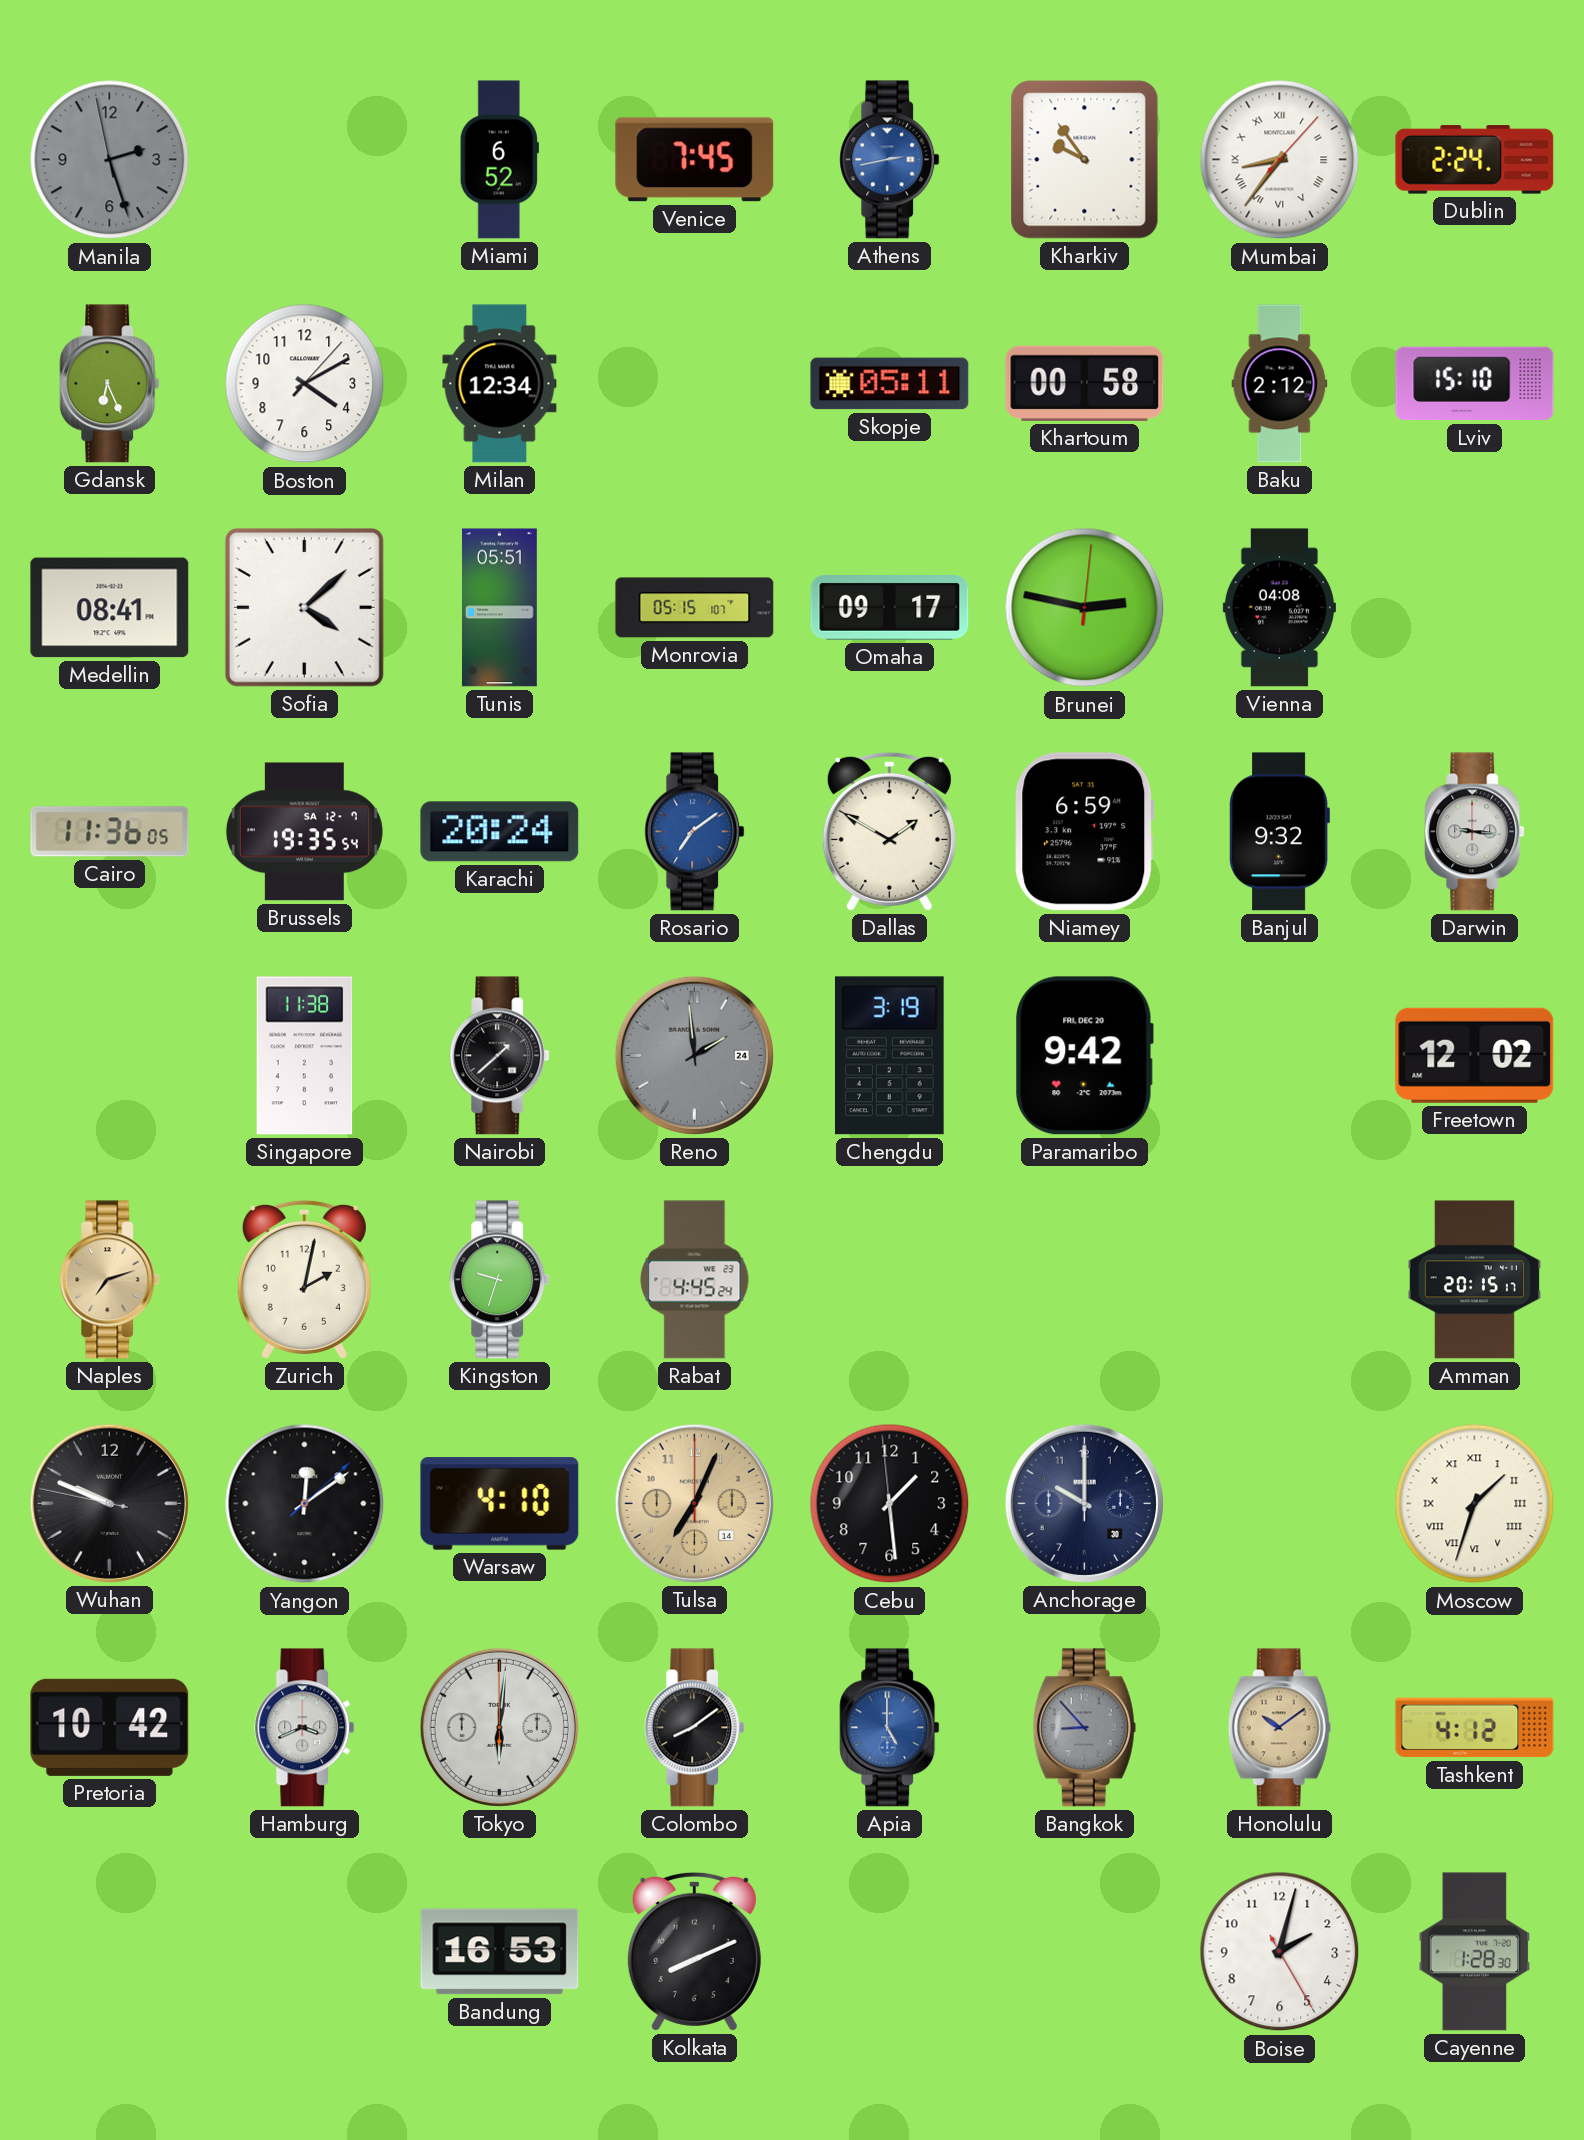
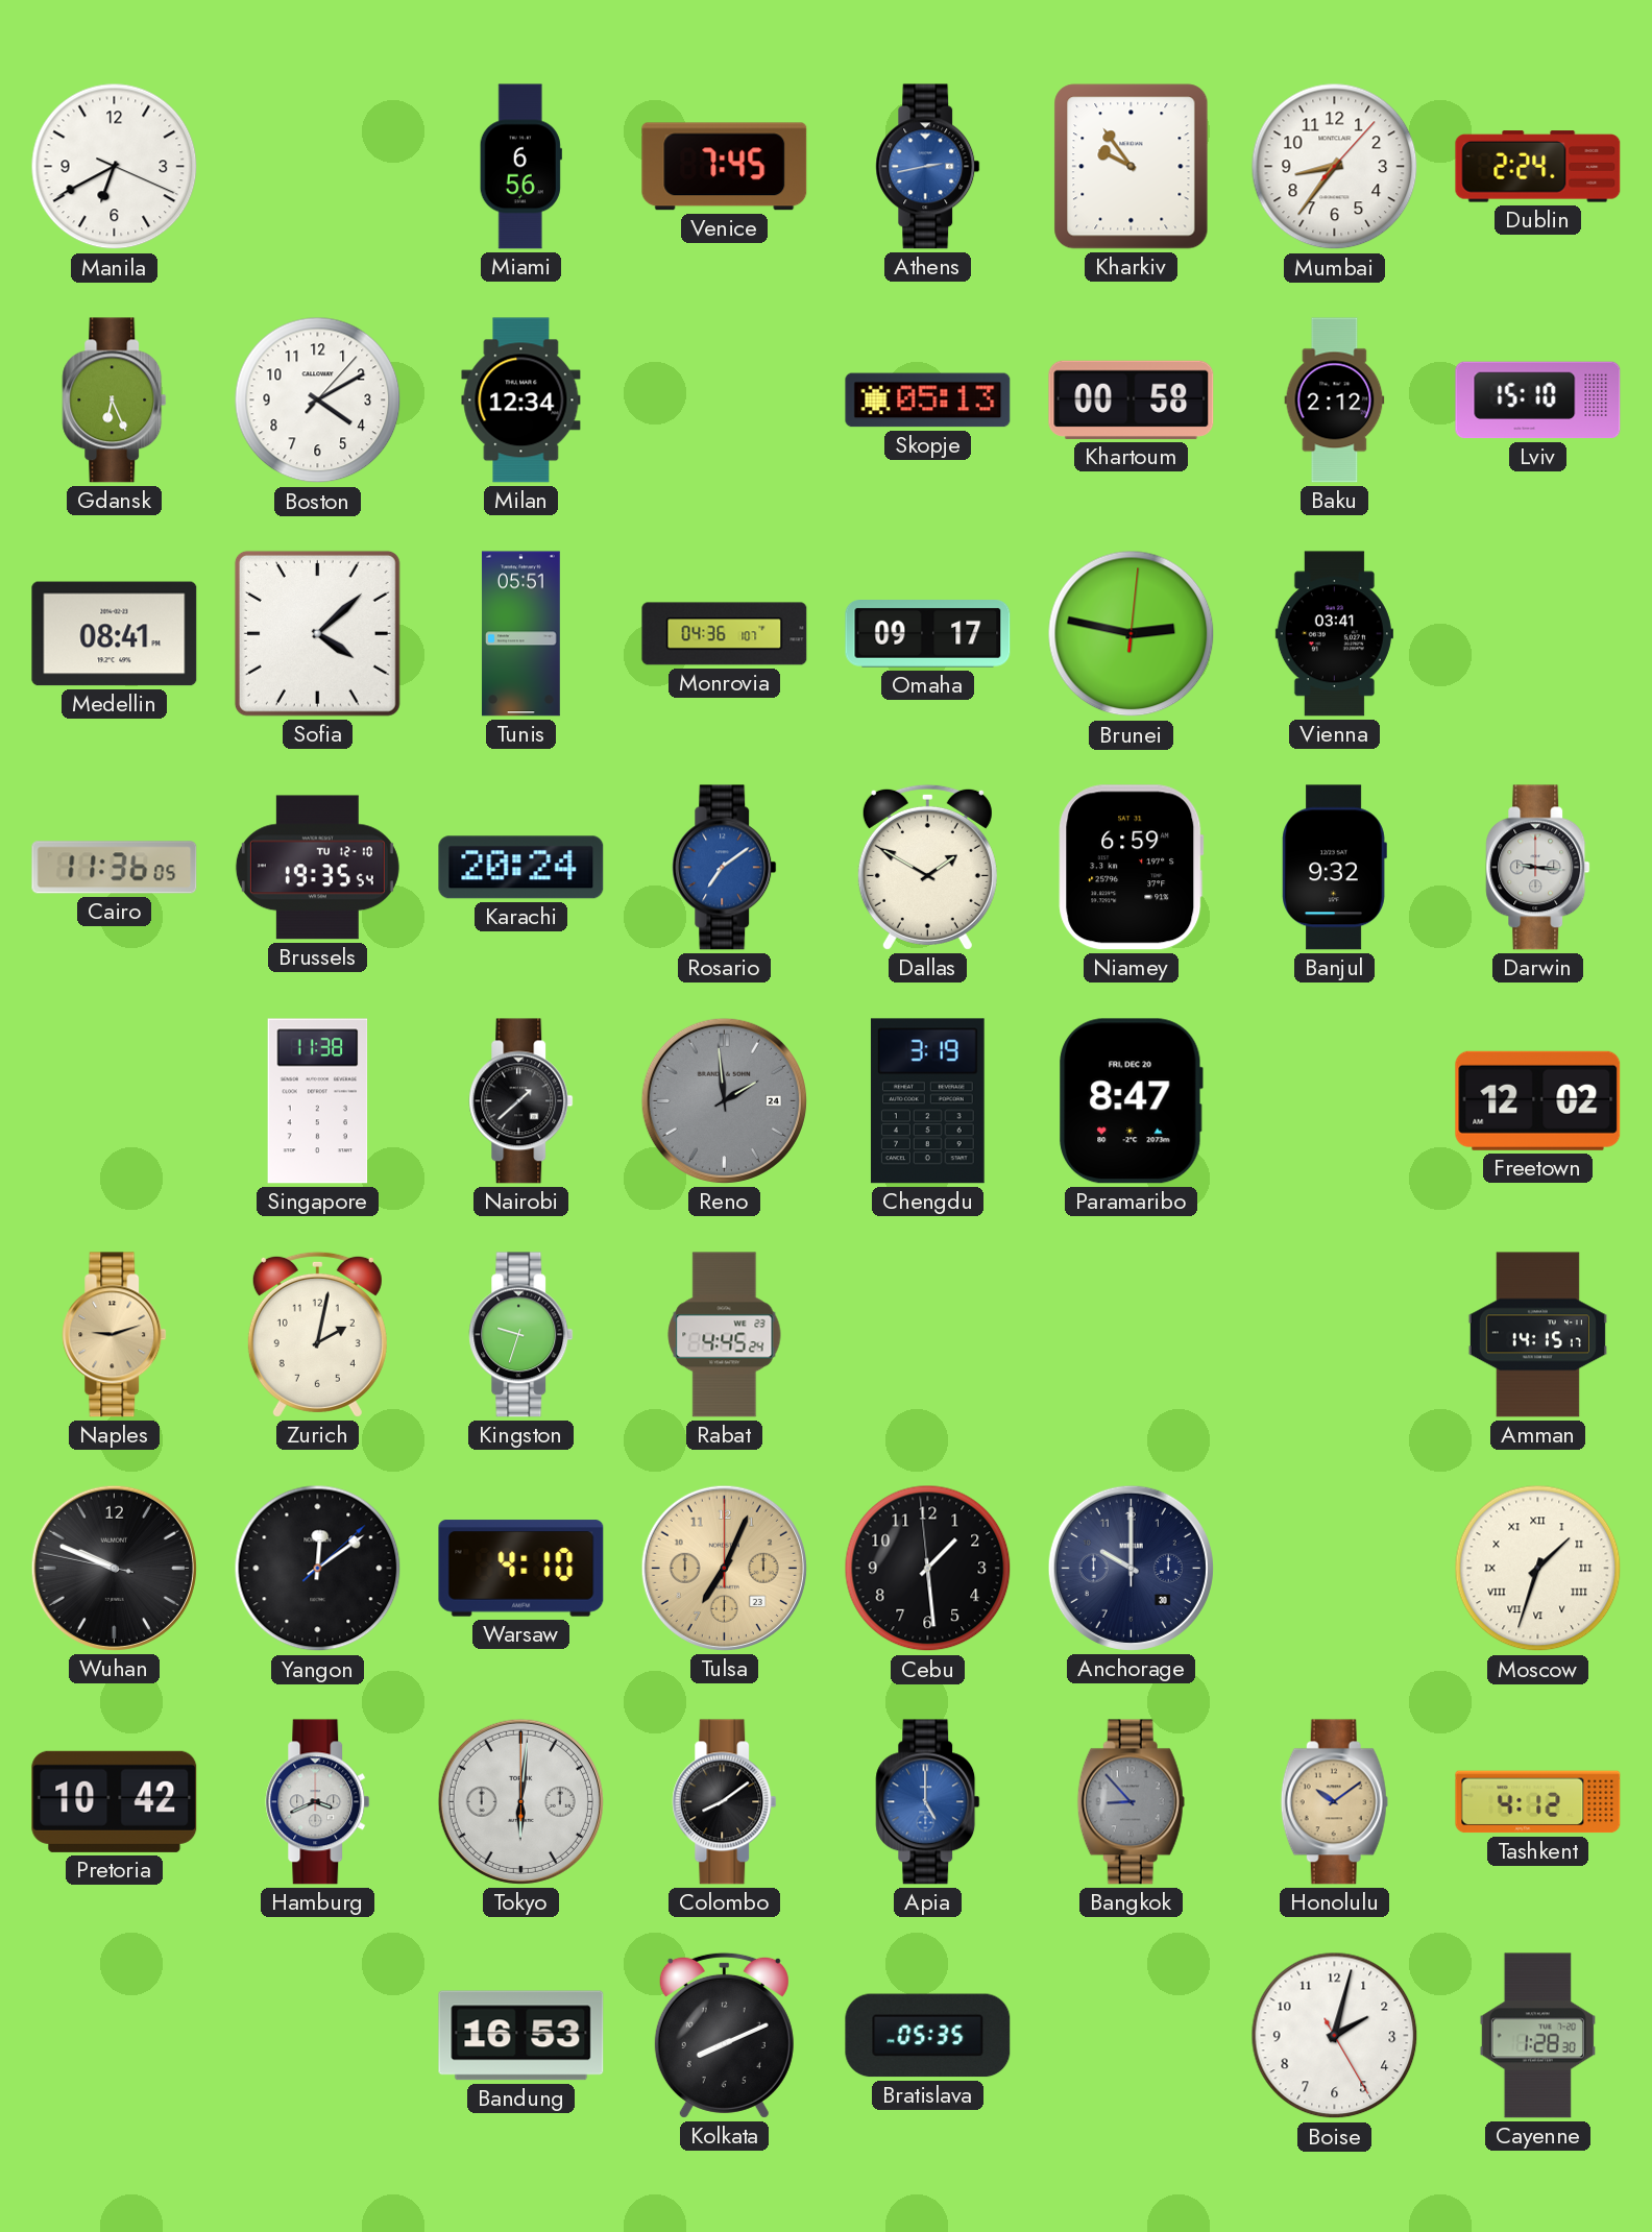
Manila: 2:26 -> 6:40
Manila dial: grey -> white
Miami: 6:52 -> 6:56
Mumbai numerals: Roman -> Arabic
Skopje: 05:11 -> 05:13
Monrovia: 05:15 -> 04:36
Vienna: 04:08 -> 03:41
Brussels date: SA 12-7 -> TU 12-10
Paramaribo: 9:42 -> 8:47
Naples: 7:12 -> 9:12
Amman: 20:15 -> 14:15
Tulsa date: 14 -> 23
Bratislava: none -> 05:35
